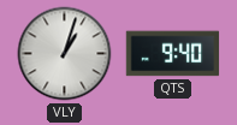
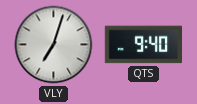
VLY: 1:03 -> 7:03
